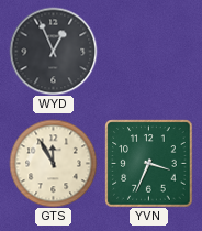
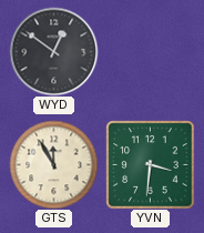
WYD: 12:56 -> 12:51
YVN: 3:34 -> 3:31
